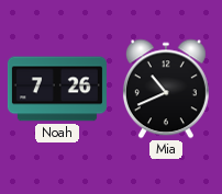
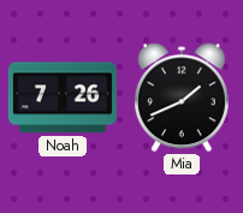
Mia: 10:41 -> 1:41
